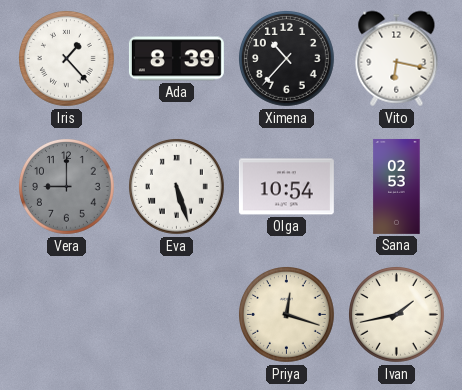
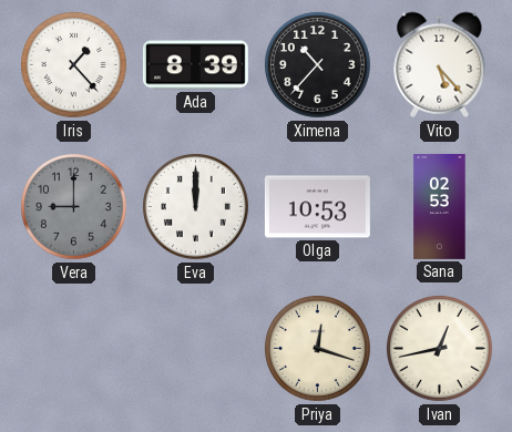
Vito: 6:17 -> 5:23
Eva: 5:27 -> 12:00
Olga: 10:54 -> 10:53
Ivan: 1:43 -> 12:43
